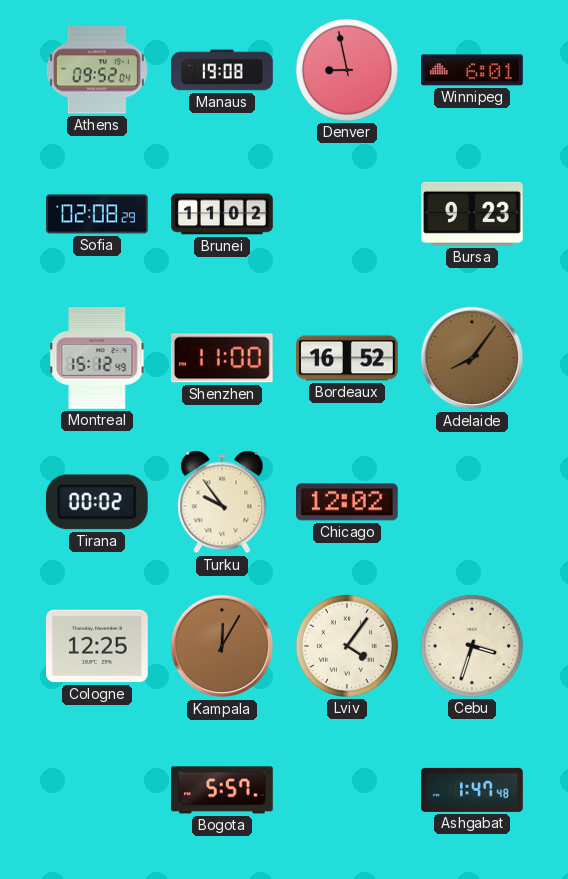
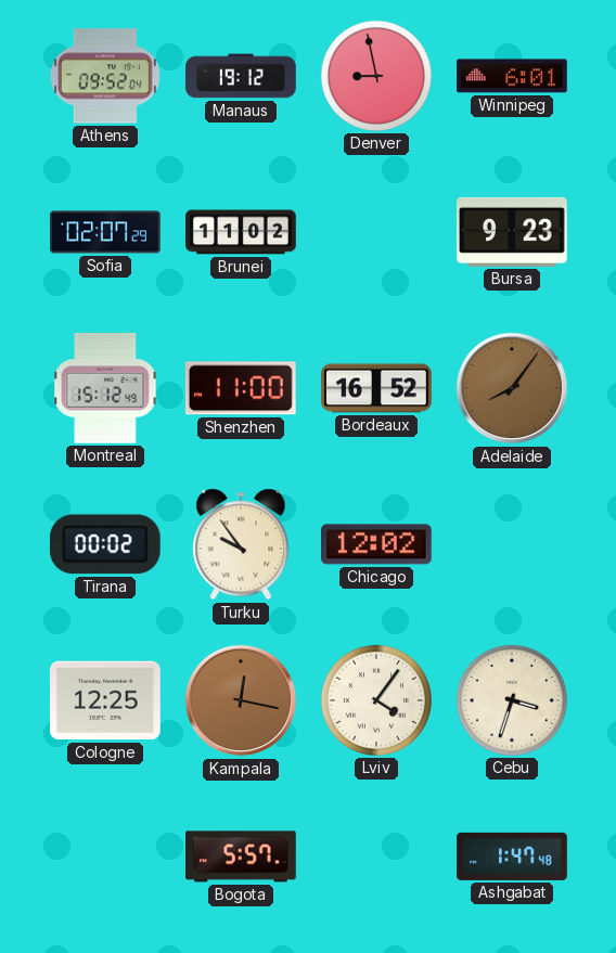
Manaus: 19:08 -> 19:12
Sofia: 02:08 -> 02:07
Kampala: 12:05 -> 12:17
